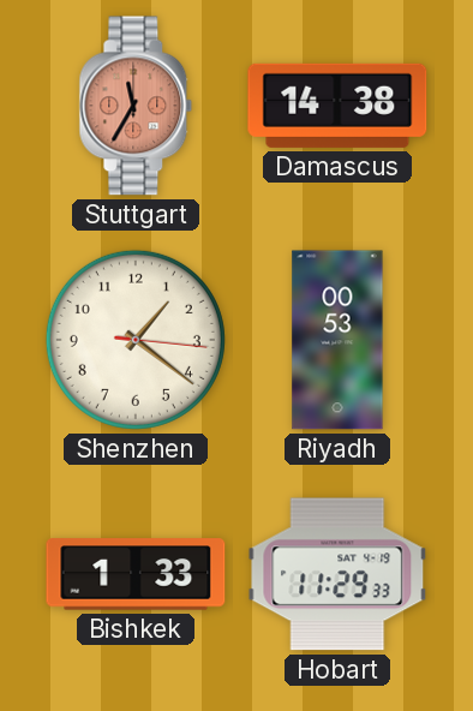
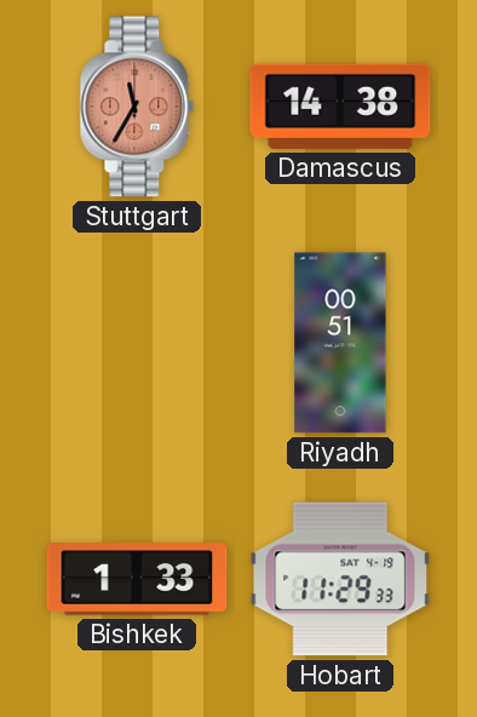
Shenzhen: 1:21 -> none
Riyadh: 00:53 -> 00:51
